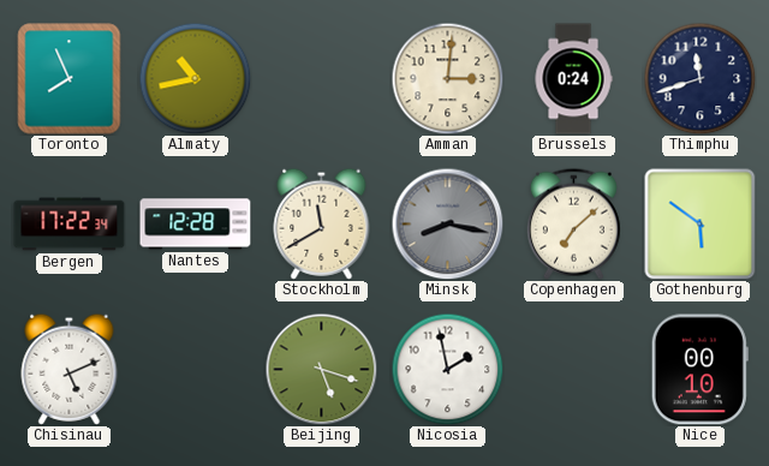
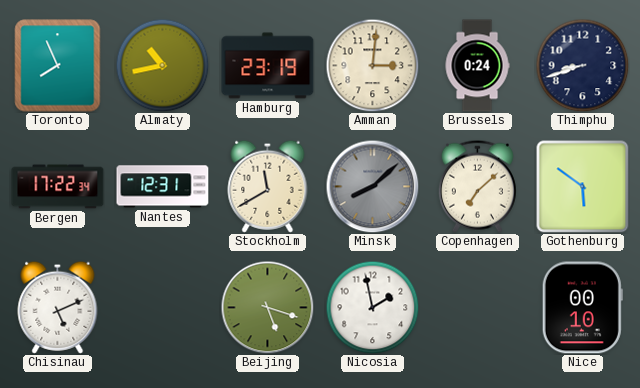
Hamburg: none -> 23:19
Thimphu: 11:42 -> 8:42
Nantes: 12:28 -> 12:31
Minsk: 8:17 -> 8:08
